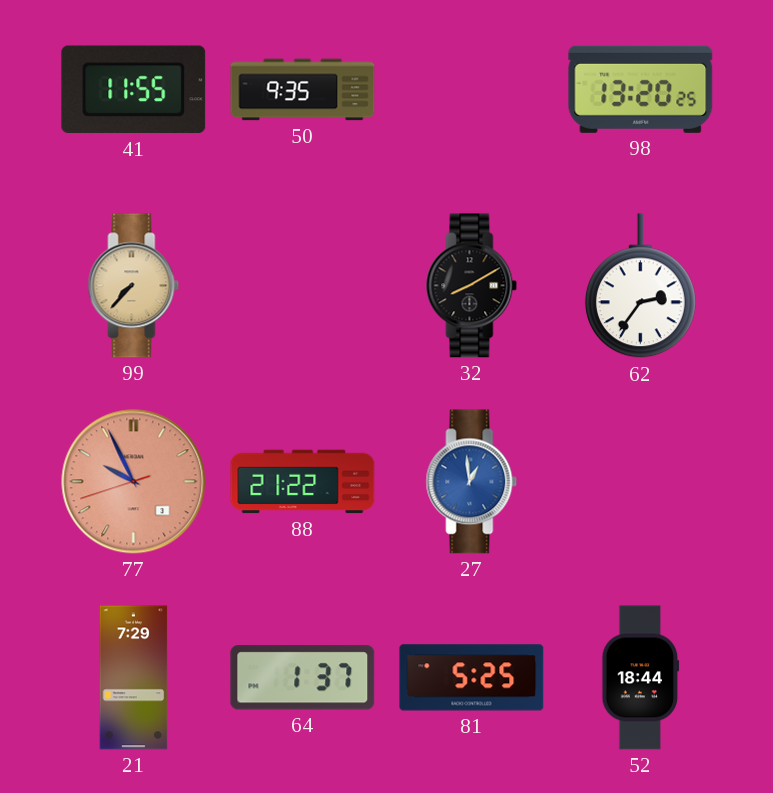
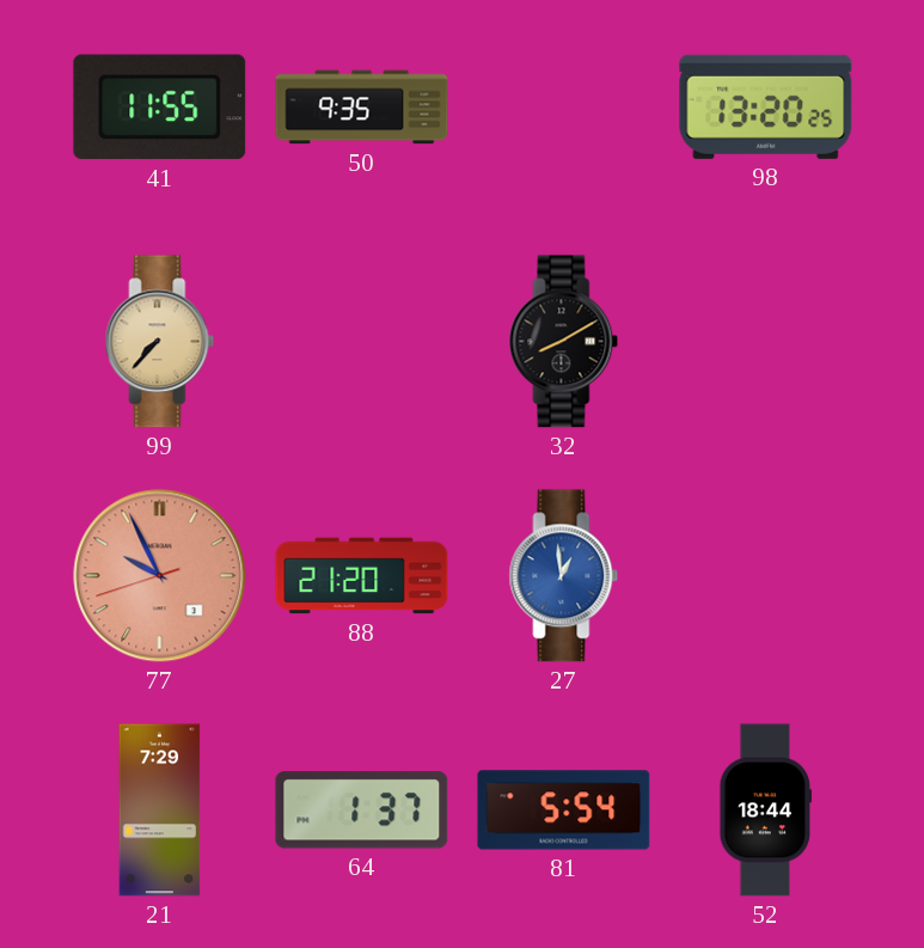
62: 2:36 -> none
88: 21:22 -> 21:20
81: 5:25 -> 5:54
